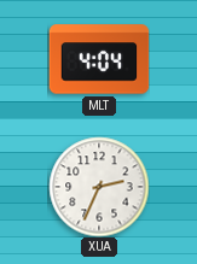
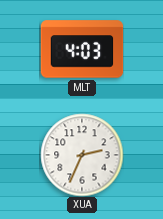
MLT: 4:04 -> 4:03
